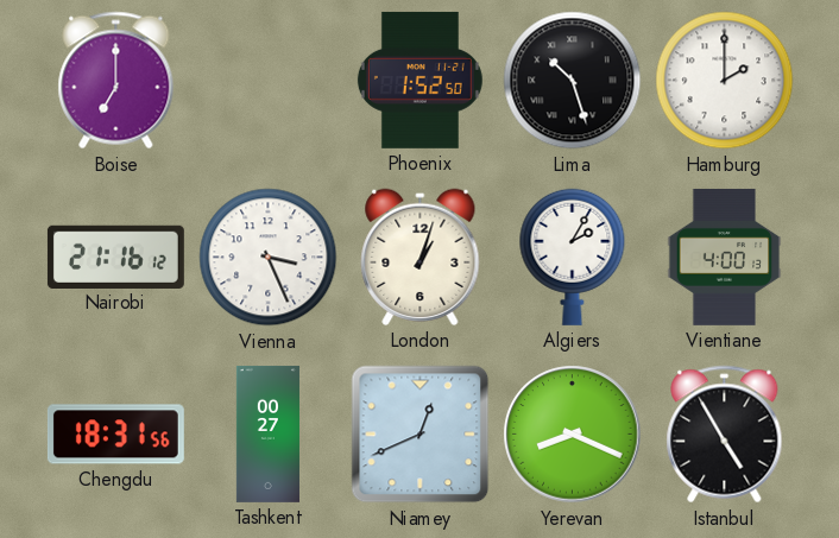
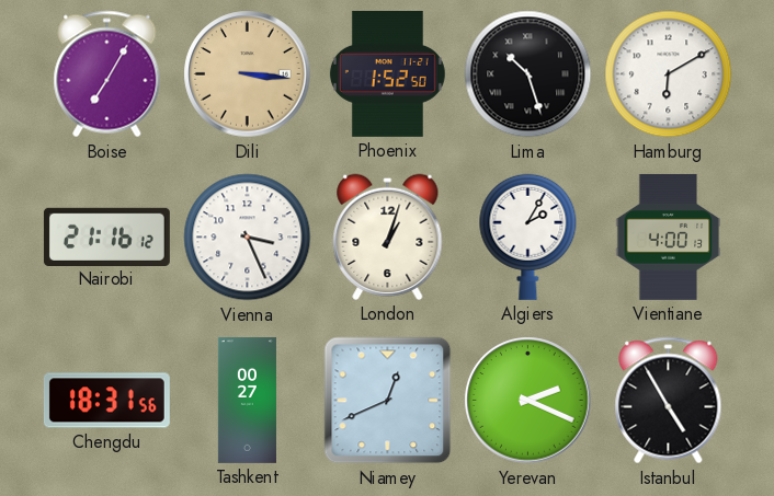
Boise: 7:00 -> 7:05
Dili: none -> 3:16
Hamburg: 2:00 -> 6:10
Yerevan: 8:19 -> 2:19
